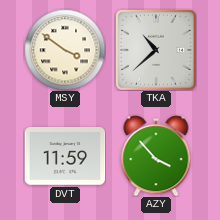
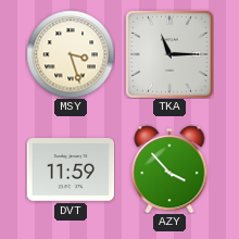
MSY: 3:51 -> 3:27
TKA: 10:38 -> 11:15
